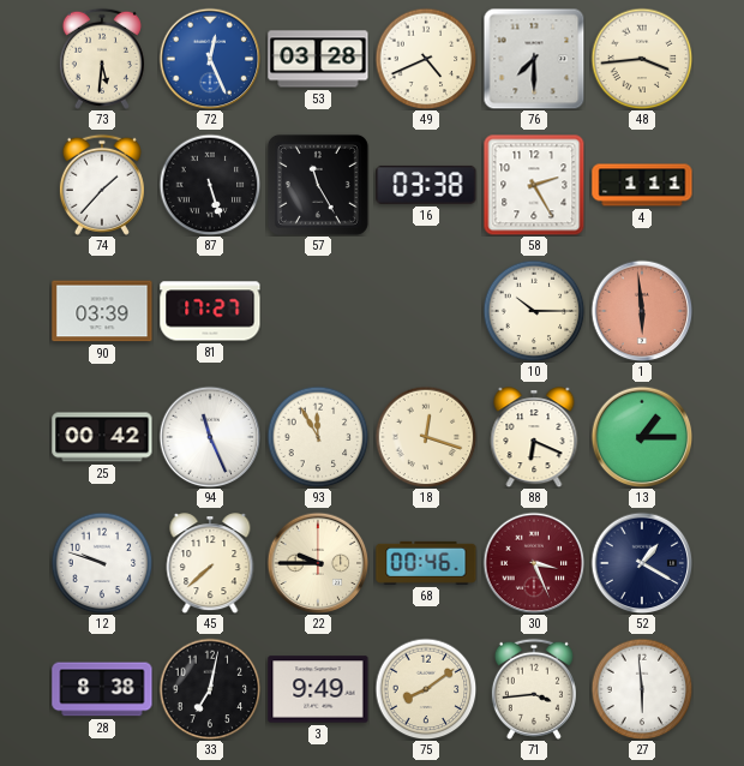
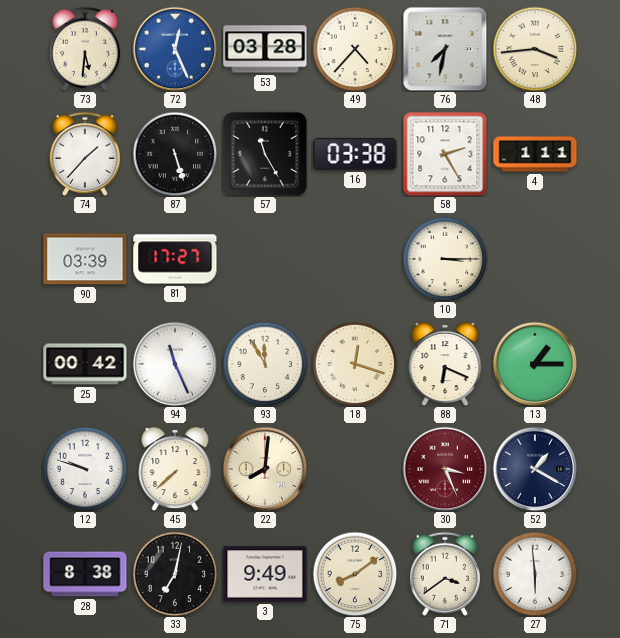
49: 4:41 -> 4:37
76: 7:30 -> 7:32
10: 10:15 -> 3:15
1: 5:59 -> none
22: 9:45 -> 8:01
68: 00:46 -> none
71: 3:44 -> 3:39
